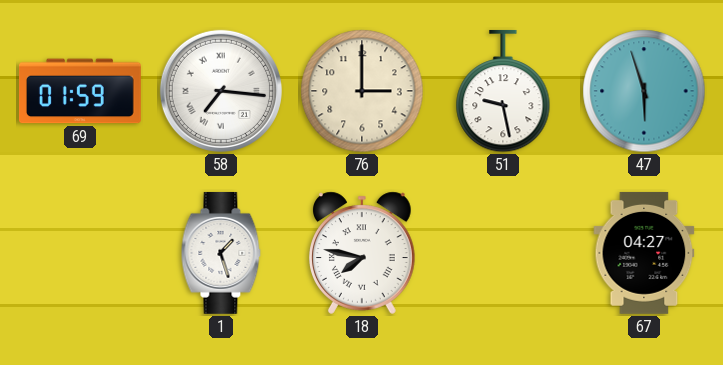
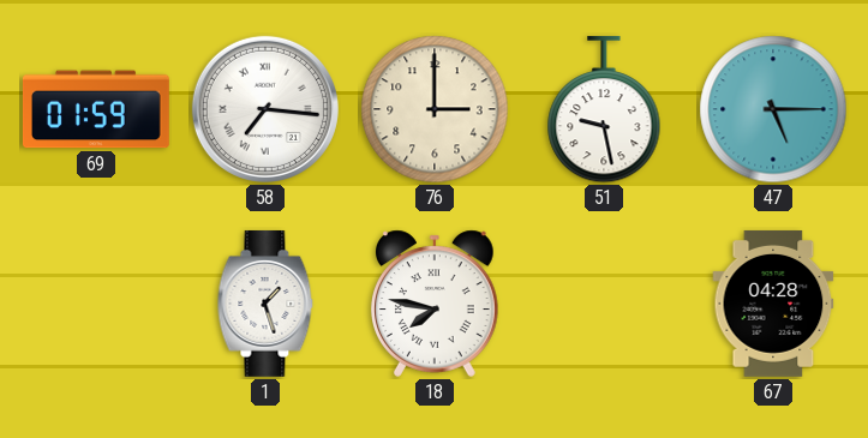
47: 5:57 -> 5:15
67: 04:27 -> 04:28
